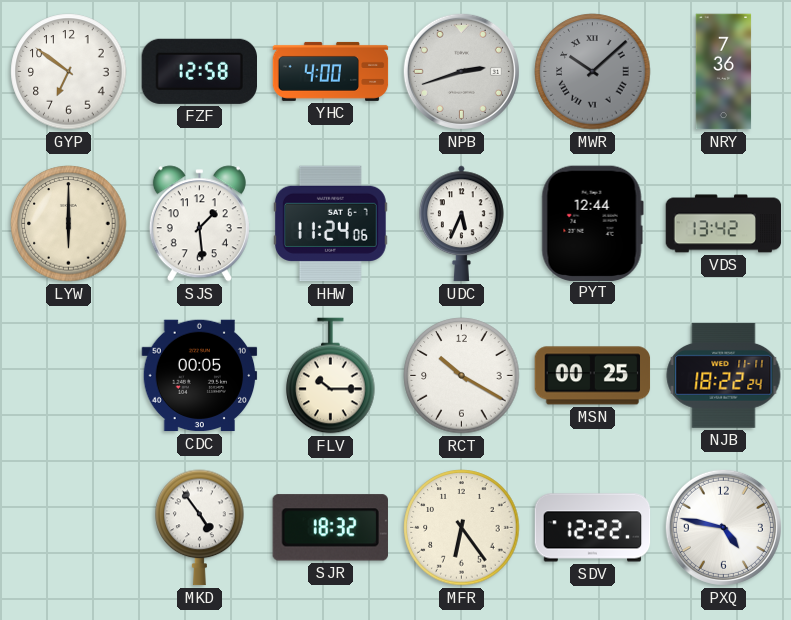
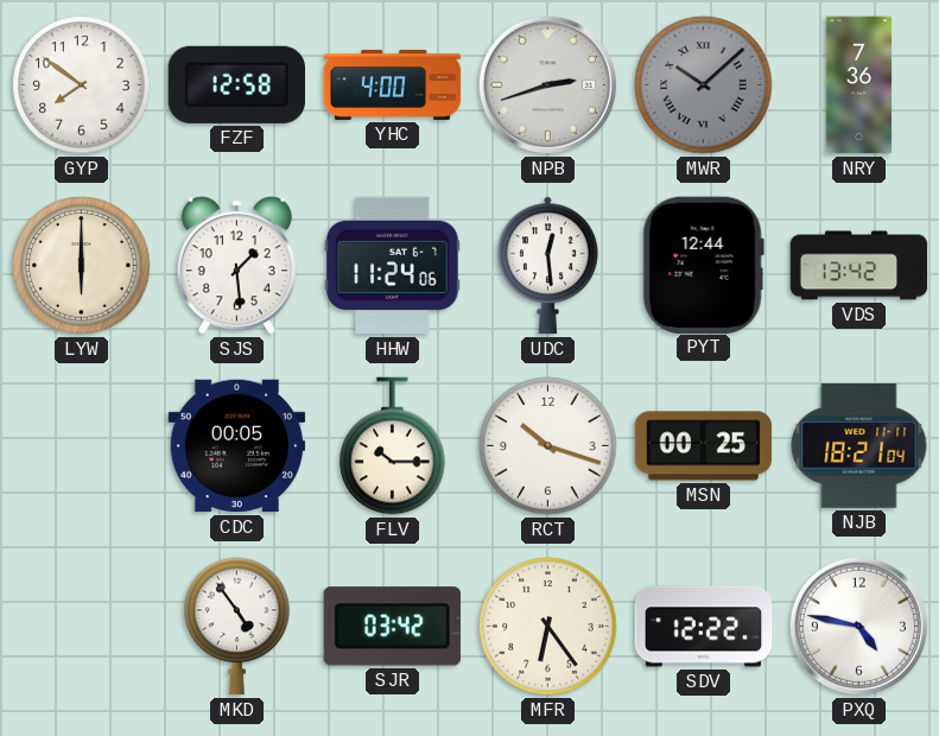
GYP: 6:51 -> 7:51
UDC: 5:34 -> 12:29
RCT: 10:20 -> 10:18
NJB: 18:22 -> 18:21
SJR: 18:32 -> 03:42
